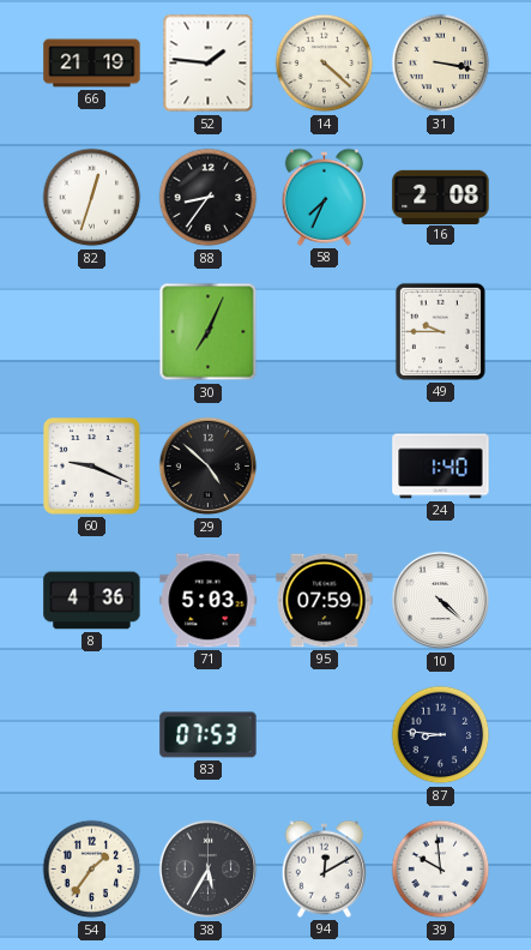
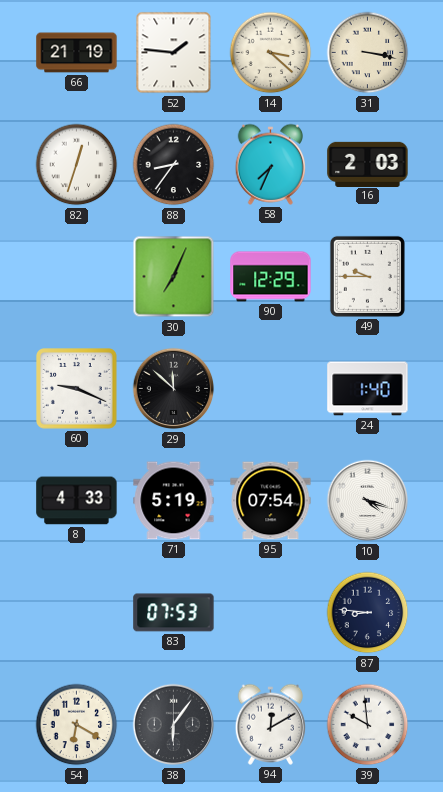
14: 4:22 -> 3:22
16: 2:08 -> 2:03
90: none -> 12:29
29: 4:52 -> 11:52
8: 4:36 -> 4:33
71: 5:03 -> 5:19
95: 07:59 -> 07:54
10: 4:22 -> 4:18
54: 1:36 -> 6:20
38: 5:35 -> 6:06
